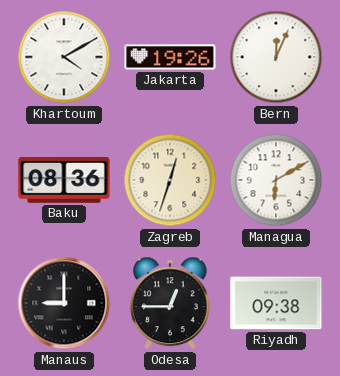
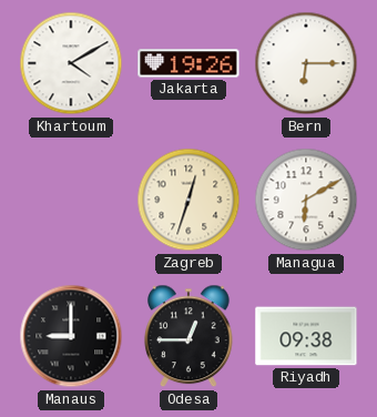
Bern: 12:04 -> 6:15
Baku: 08:36 -> none
